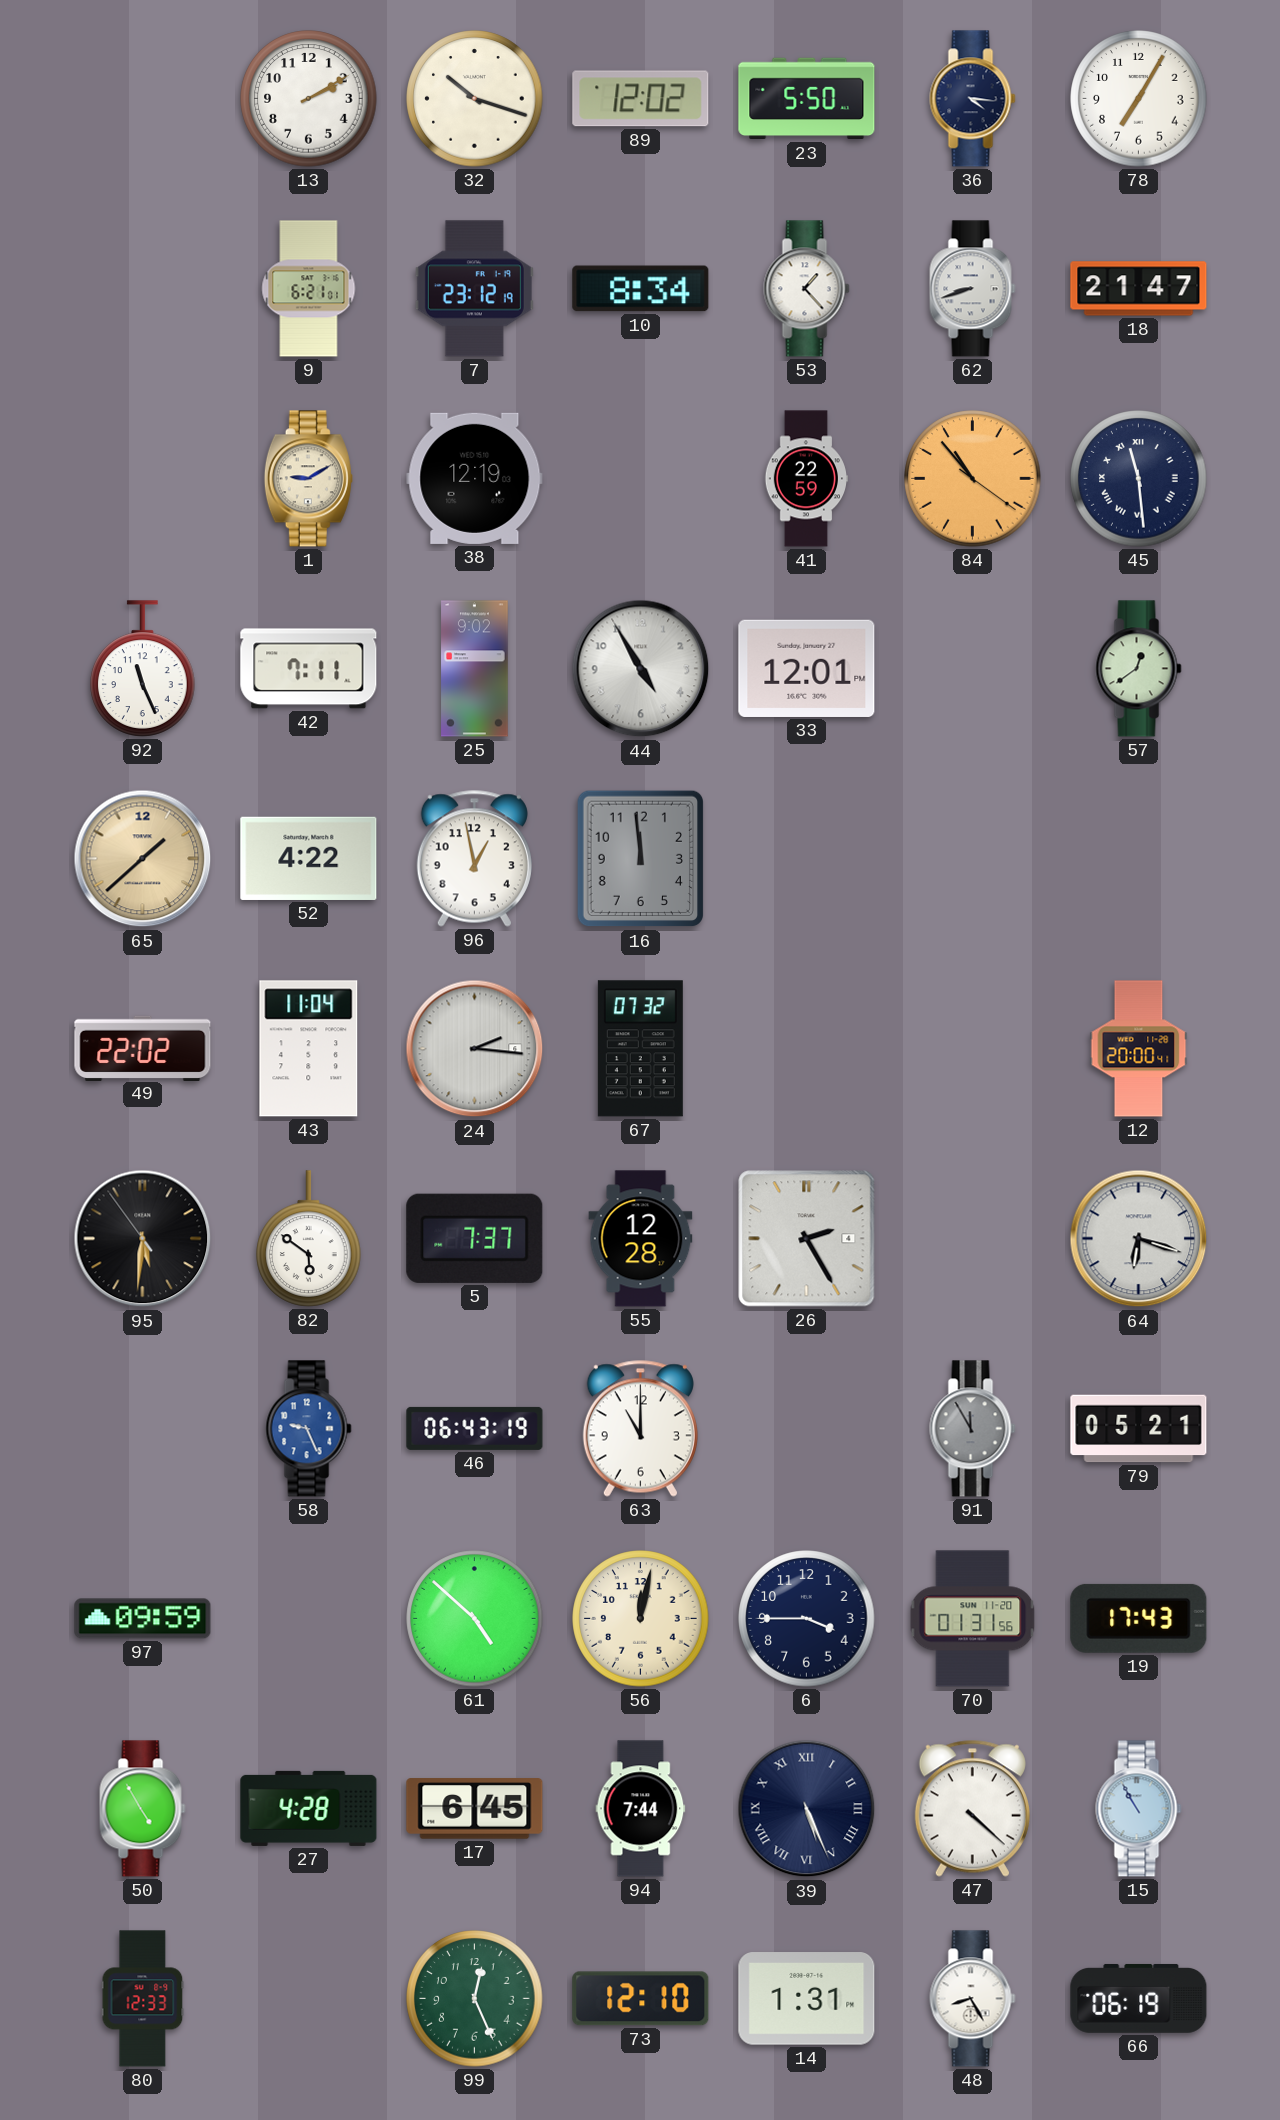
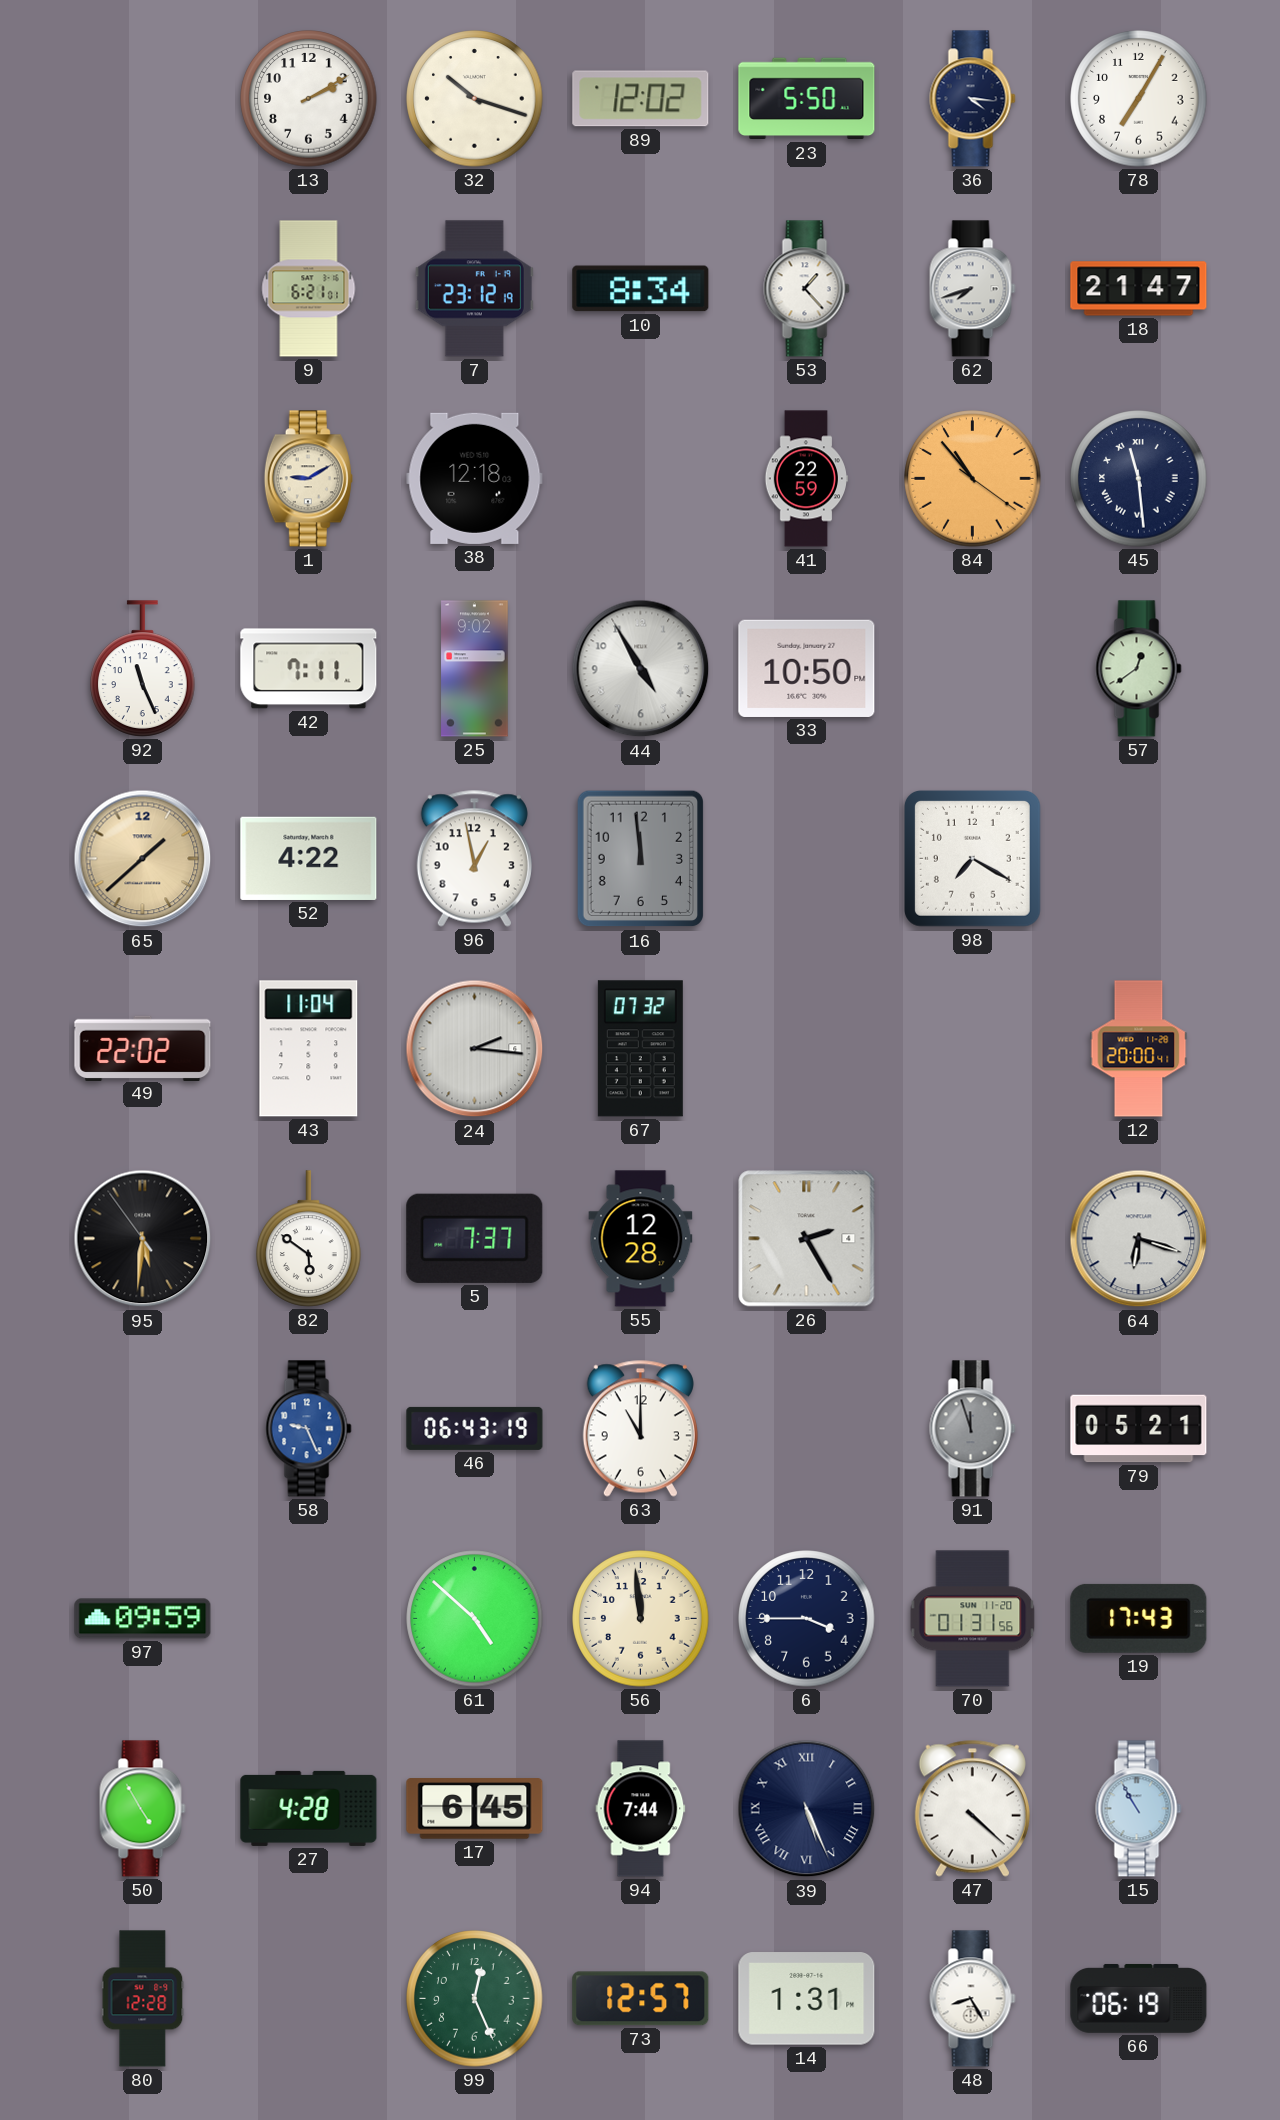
62: 8:42 -> 7:42
38: 12:19 -> 12:18
33: 12:01 -> 10:50
98: none -> 7:20
91: 11:55 -> 11:57
56: 12:02 -> 11:59
80: 12:33 -> 12:28
73: 12:10 -> 12:57
